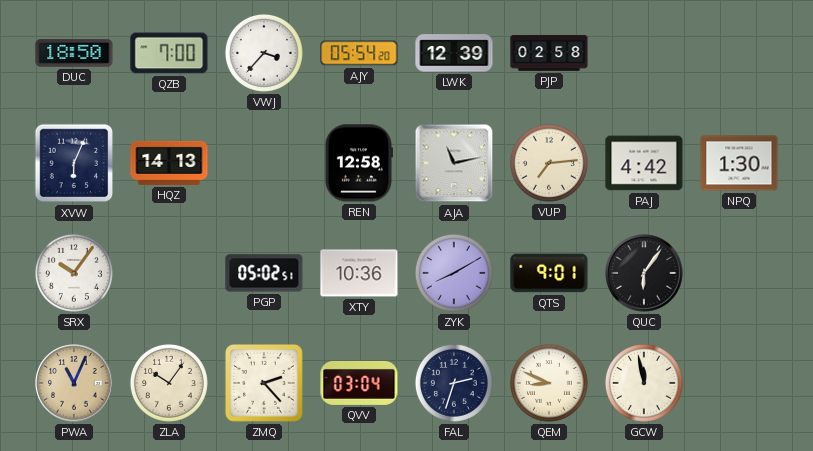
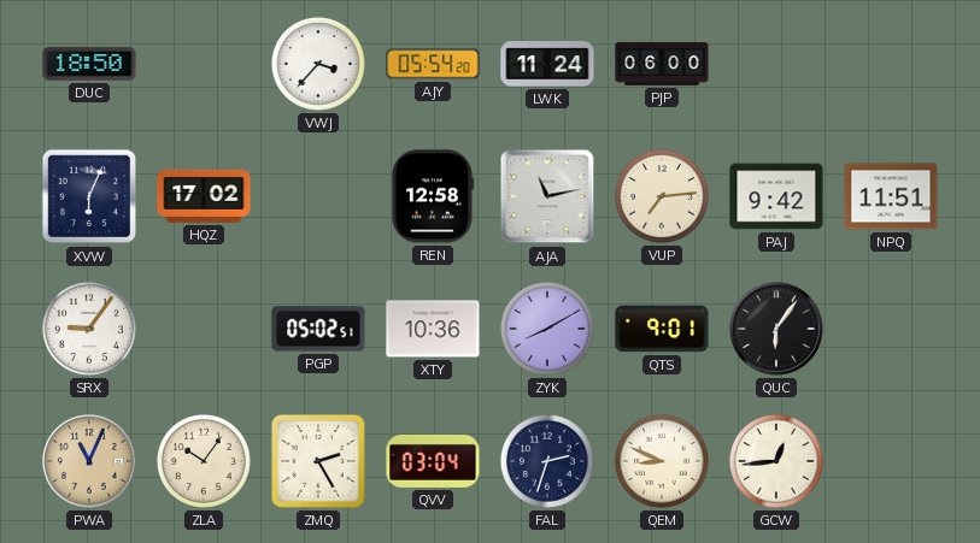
QZB: 7:00 -> none
LWK: 12:39 -> 11:24
PJP: 02:58 -> 06:00
HQZ: 14:13 -> 17:02
PAJ: 4:42 -> 9:42
NPQ: 1:30 -> 11:51
SRX: 10:06 -> 9:06
ZMQ: 2:23 -> 2:25
GCW: 11:58 -> 12:44
